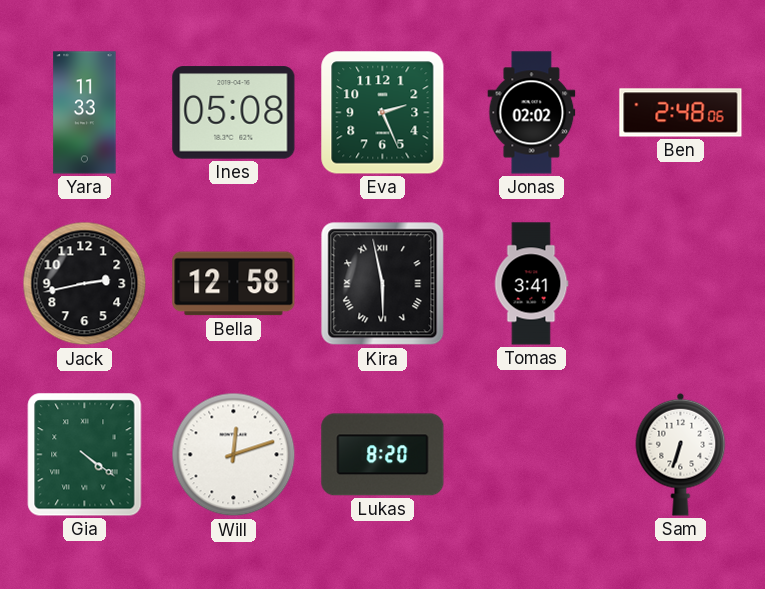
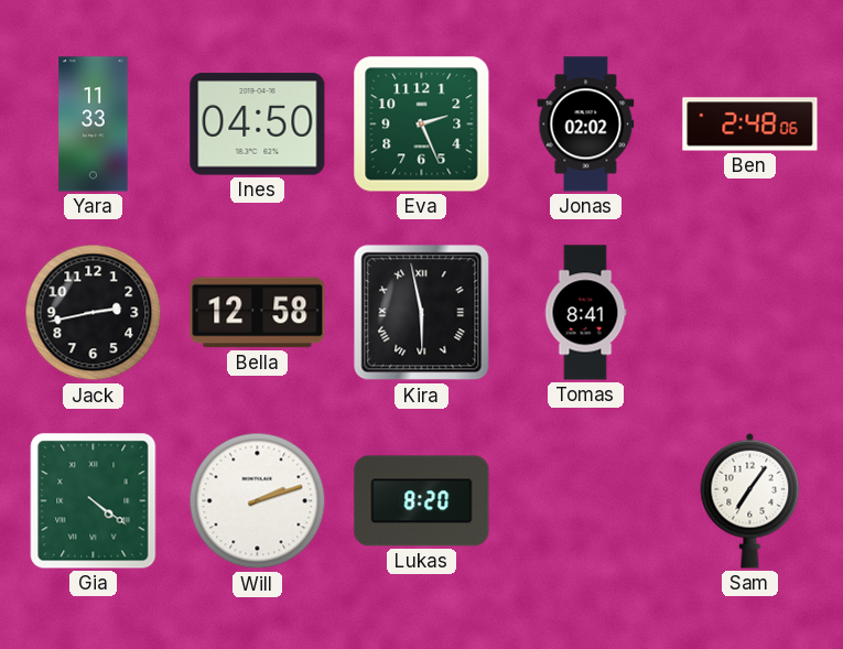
Ines: 05:08 -> 04:50
Tomas: 3:41 -> 8:41
Will: 12:12 -> 2:12
Sam: 6:33 -> 7:06
